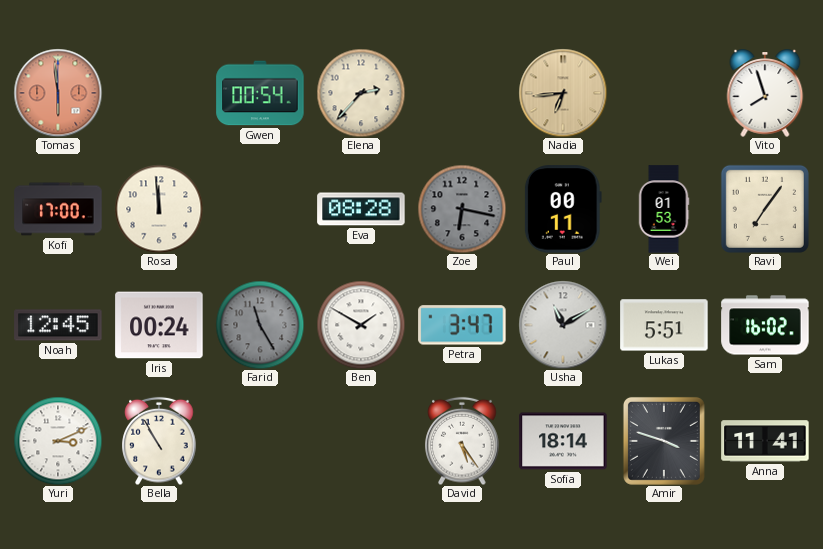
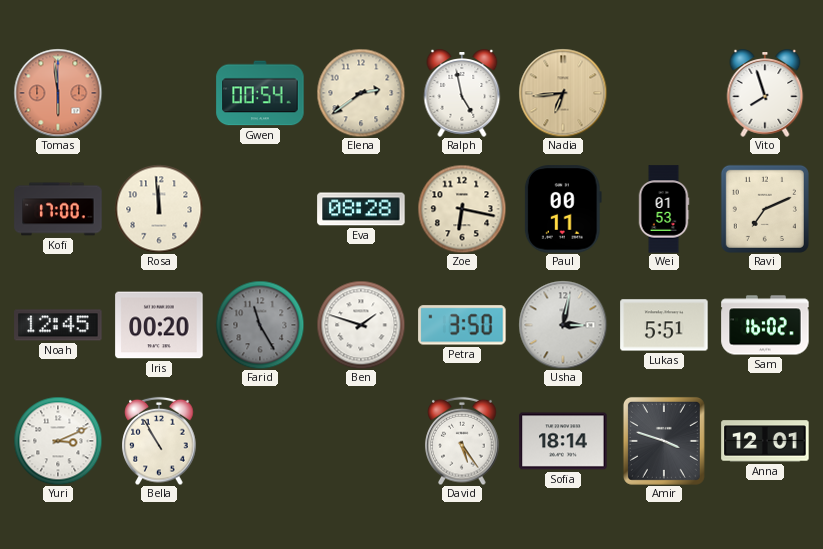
Elena: 2:37 -> 2:39
Ralph: none -> 4:58
Zoe dial: grey -> cream
Ravi: 7:06 -> 7:11
Iris: 00:24 -> 00:20
Ben: 1:50 -> 1:48
Petra: 3:47 -> 3:50
Usha: 11:10 -> 3:02
Anna: 11:41 -> 12:01
